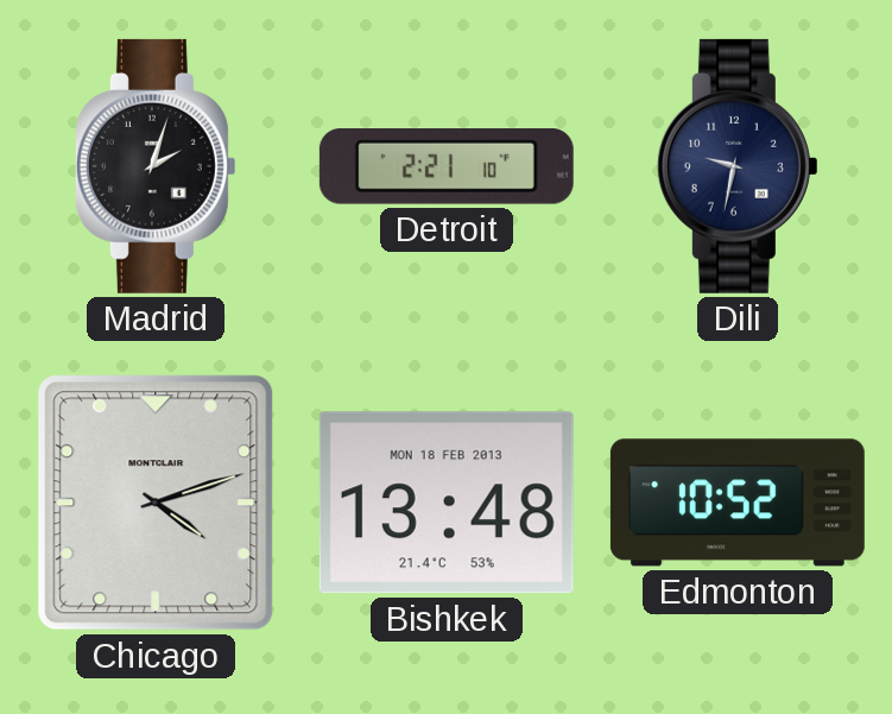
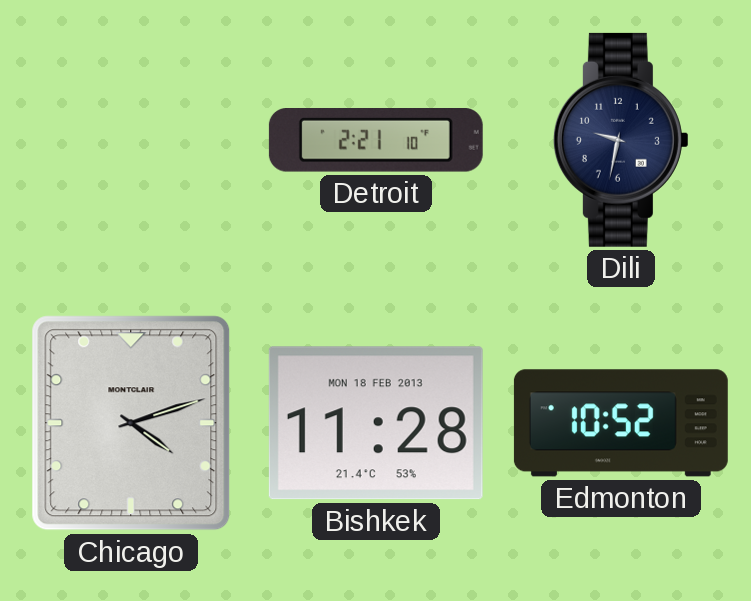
Madrid: 2:03 -> none
Bishkek: 13:48 -> 11:28
